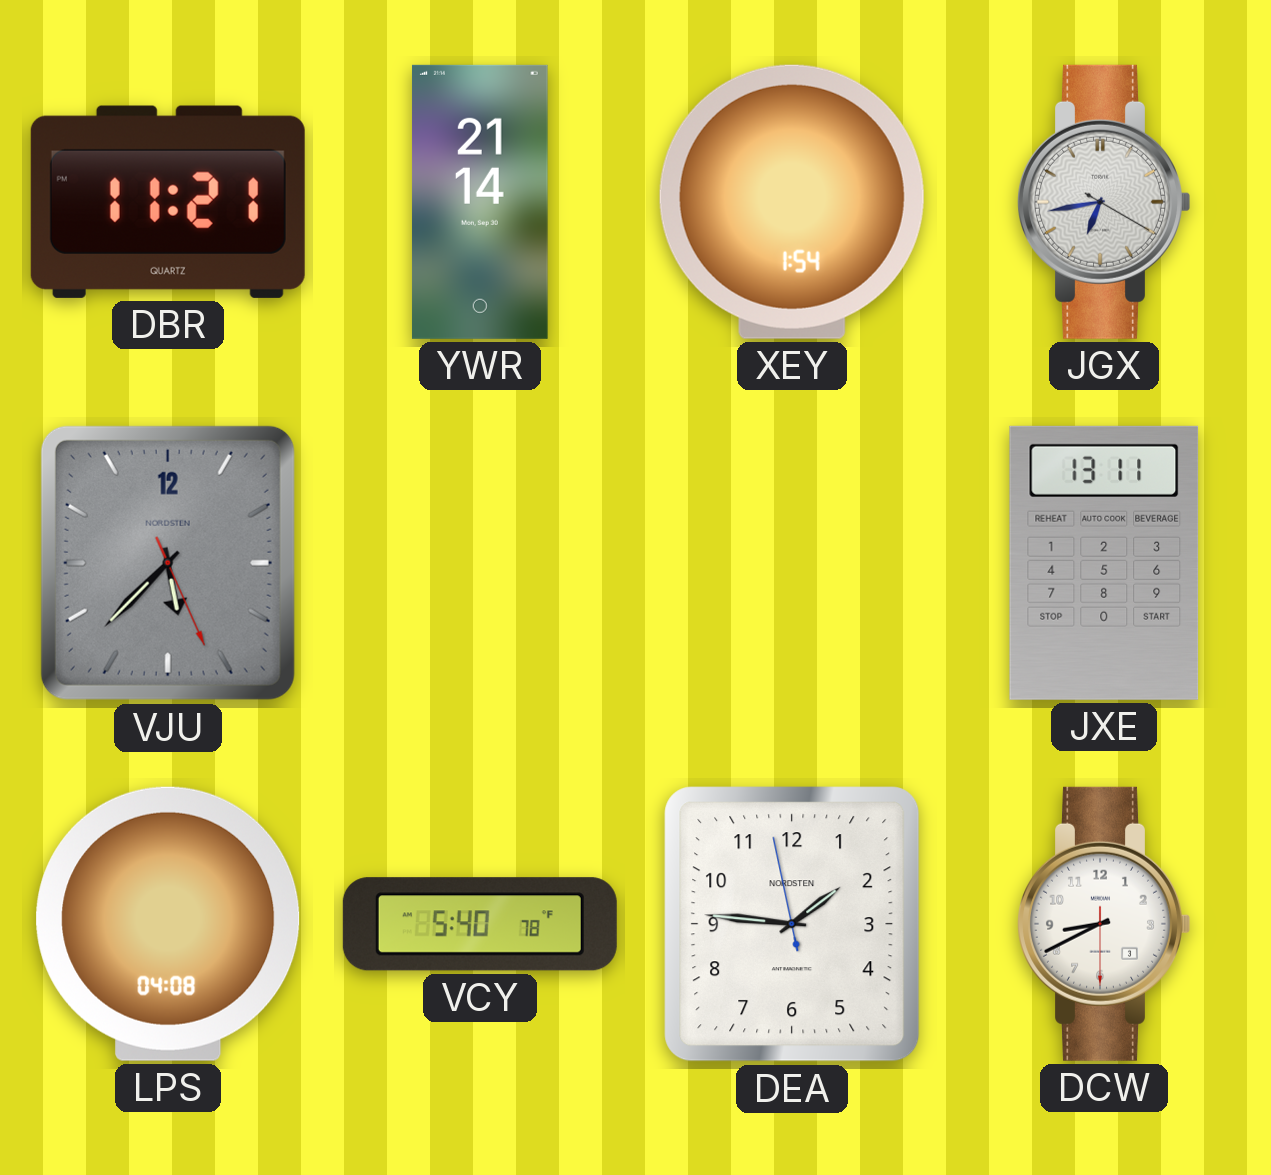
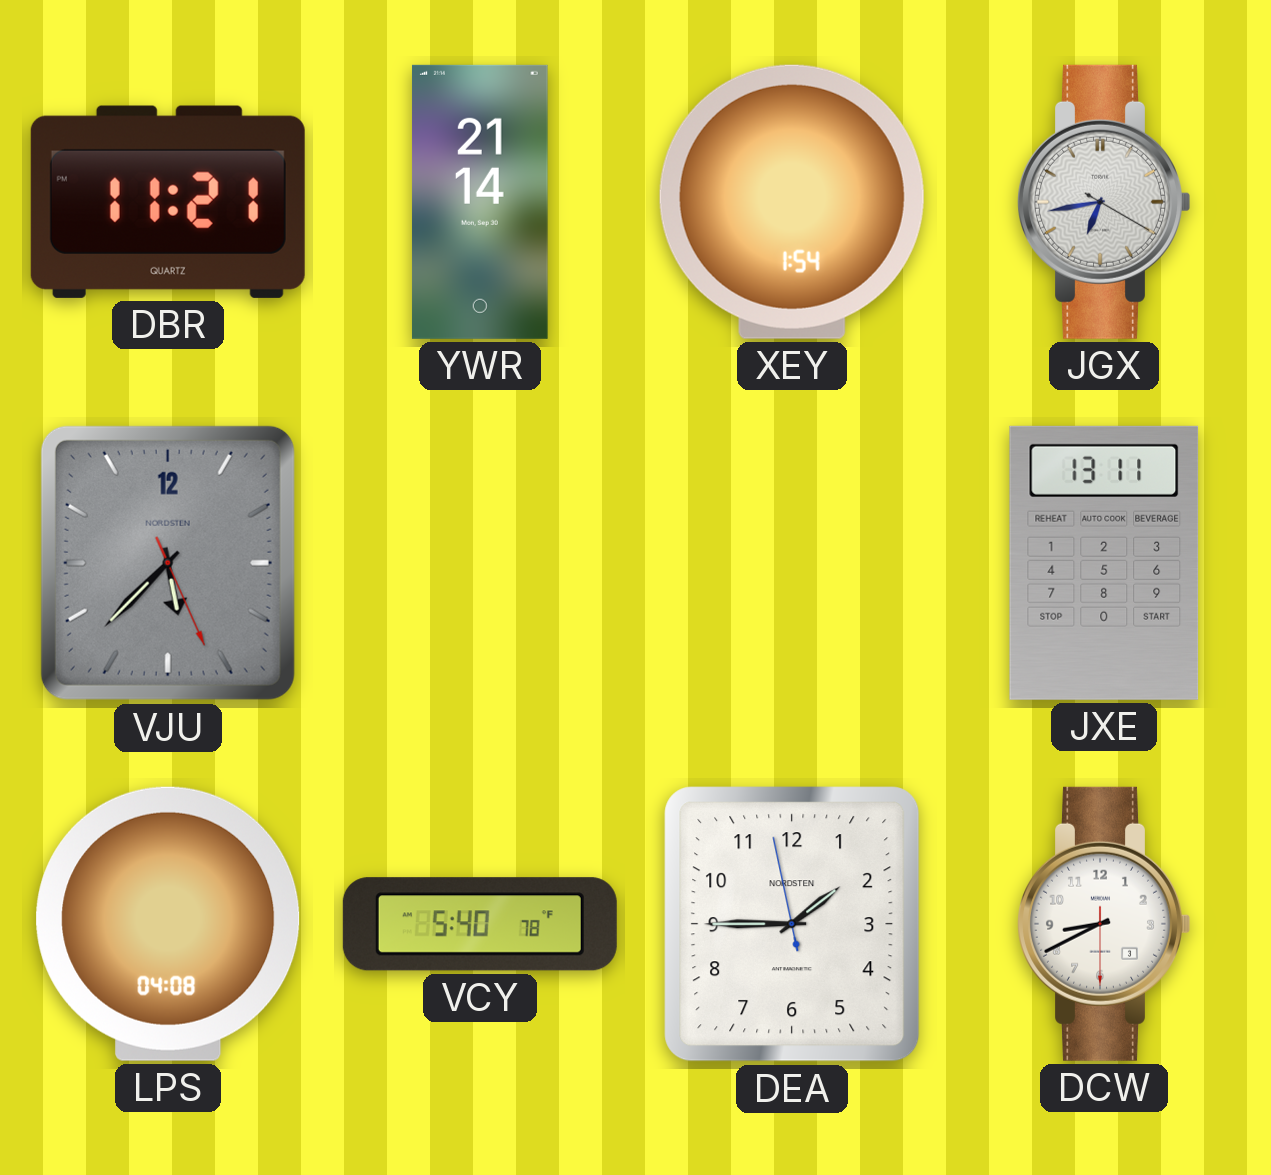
DEA: 1:45 -> 1:44
